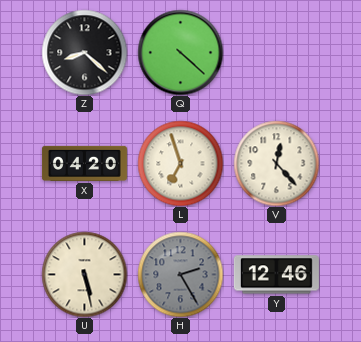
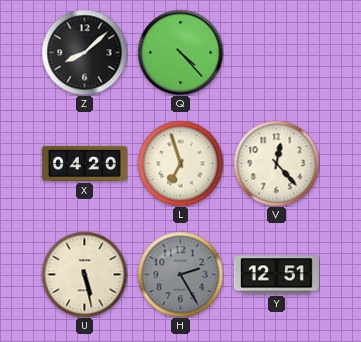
Z: 8:22 -> 8:08
Q: 4:22 -> 4:23
Y: 12:46 -> 12:51
